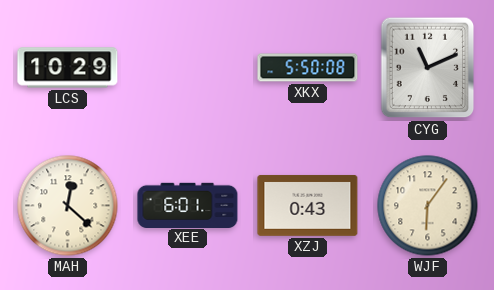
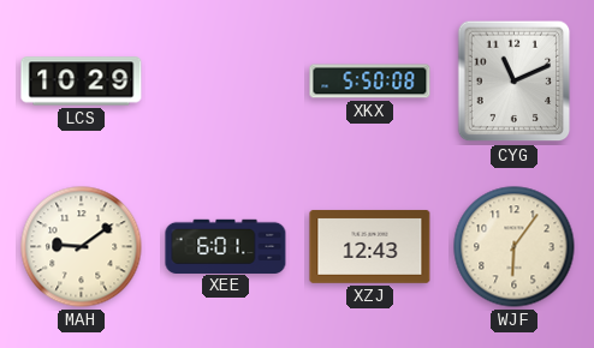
MAH: 12:22 -> 9:09
XZJ: 0:43 -> 12:43
